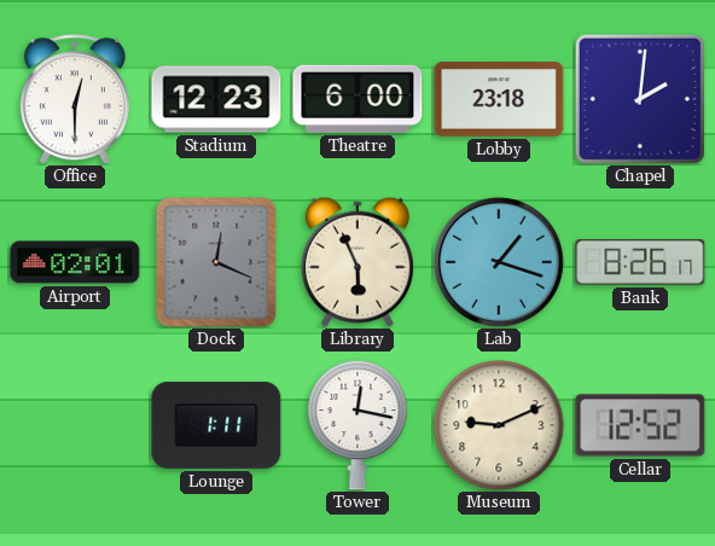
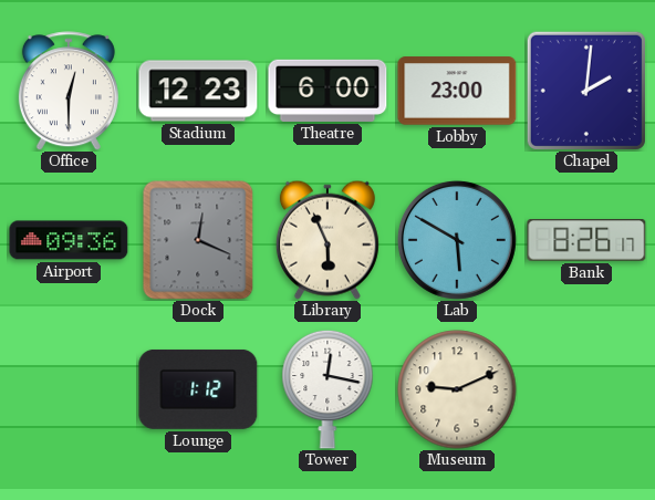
Lobby: 23:18 -> 23:00
Airport: 02:01 -> 09:36
Lab: 1:18 -> 5:50
Lounge: 1:11 -> 1:12
Cellar: 12:52 -> none
